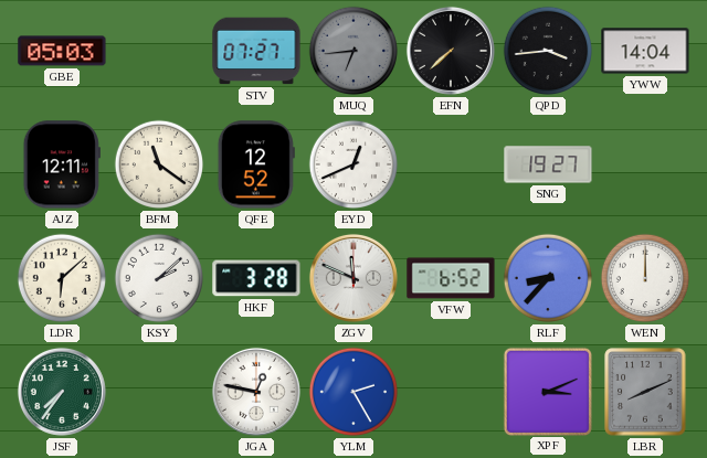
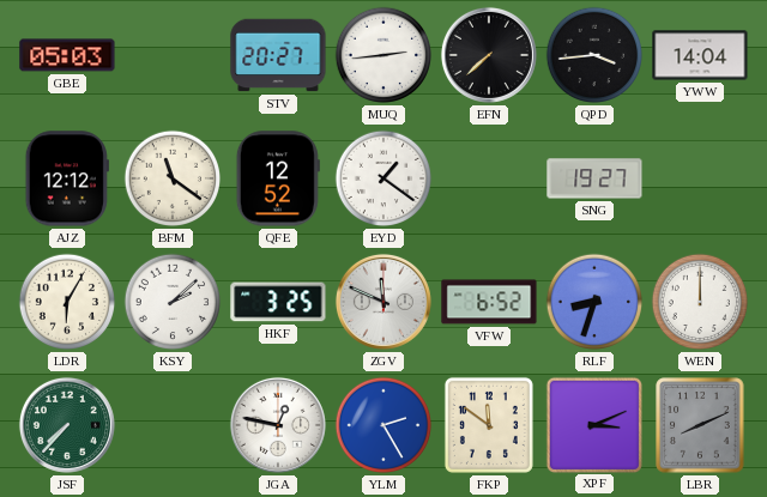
STV: 07:27 -> 20:27
MUQ: 6:44 -> 2:44
MUQ dial: grey -> white
AJZ: 12:11 -> 12:12
EYD: 12:41 -> 1:21
LDR: 6:08 -> 6:05
HKF: 3:28 -> 3:25
RLF: 8:37 -> 8:33
JSF: 7:36 -> 7:37
FKP: none -> 11:51
